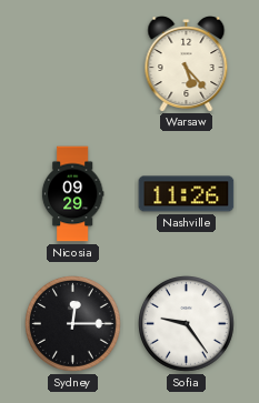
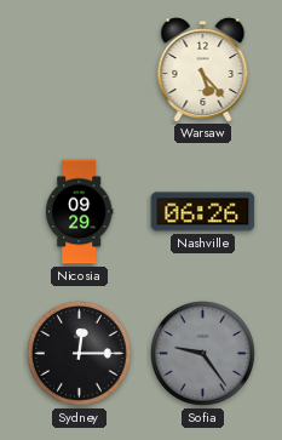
Nashville: 11:26 -> 06:26
Sofia dial: white -> grey
